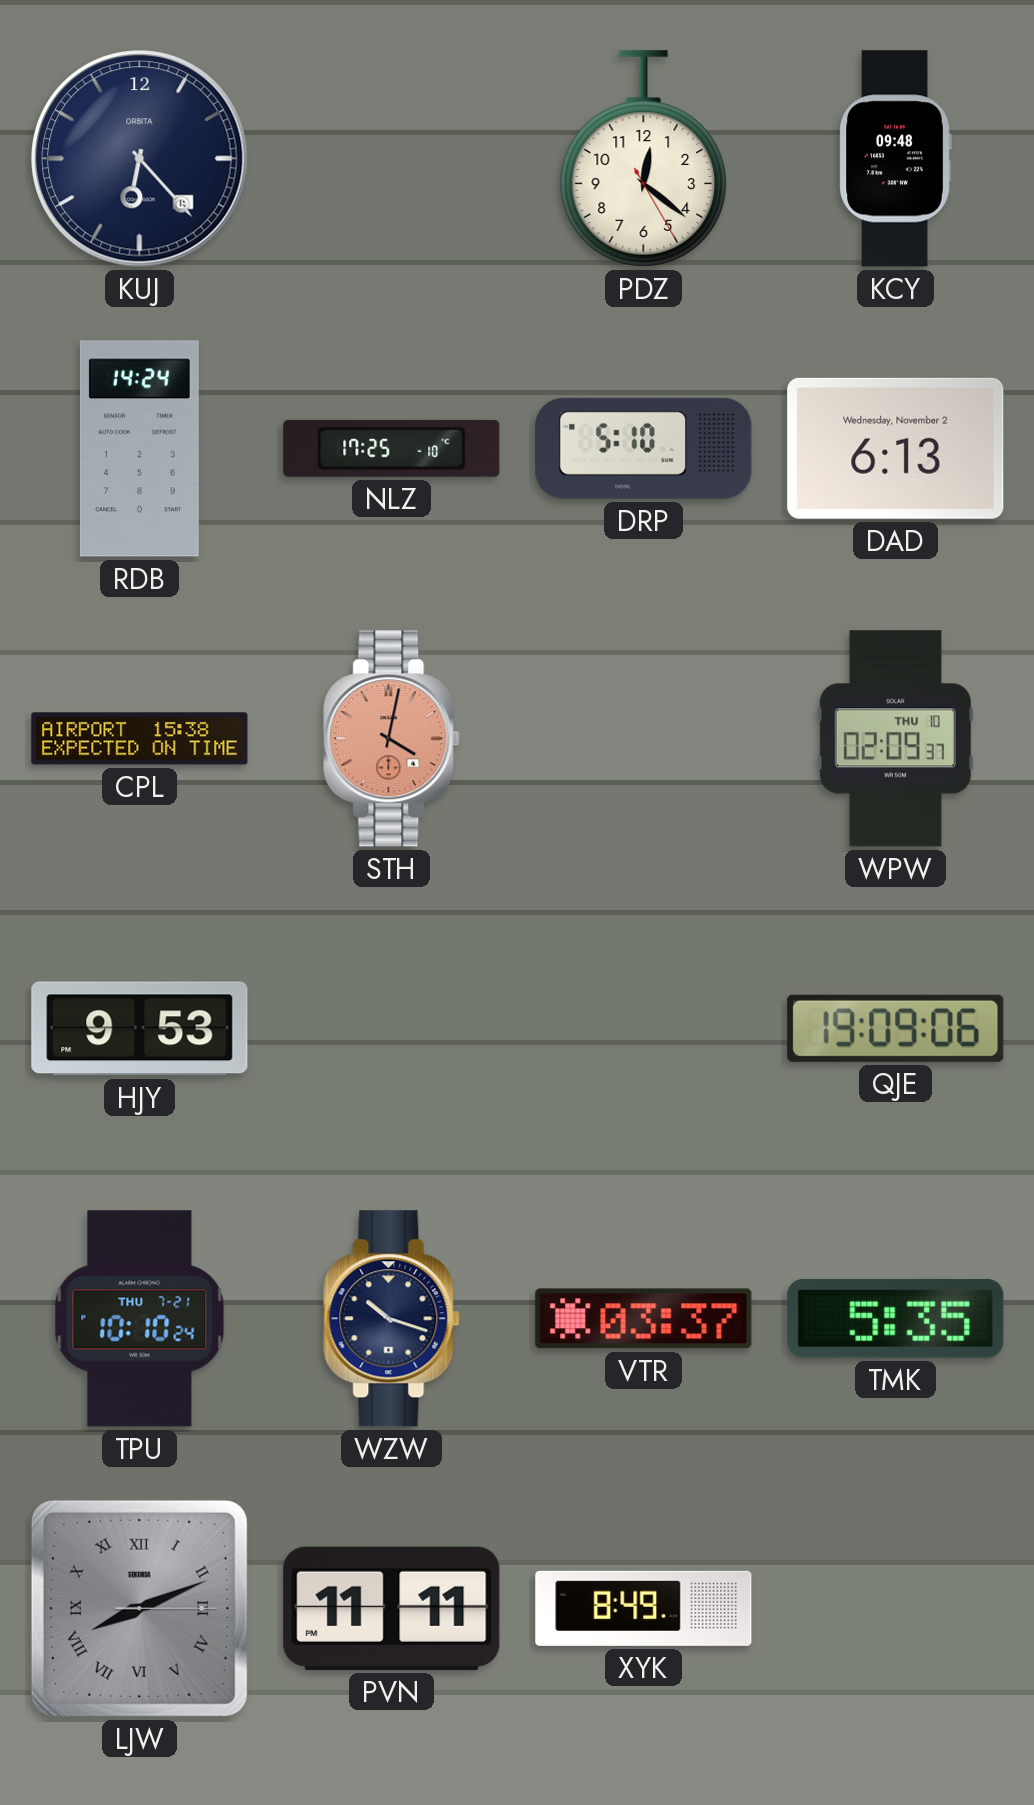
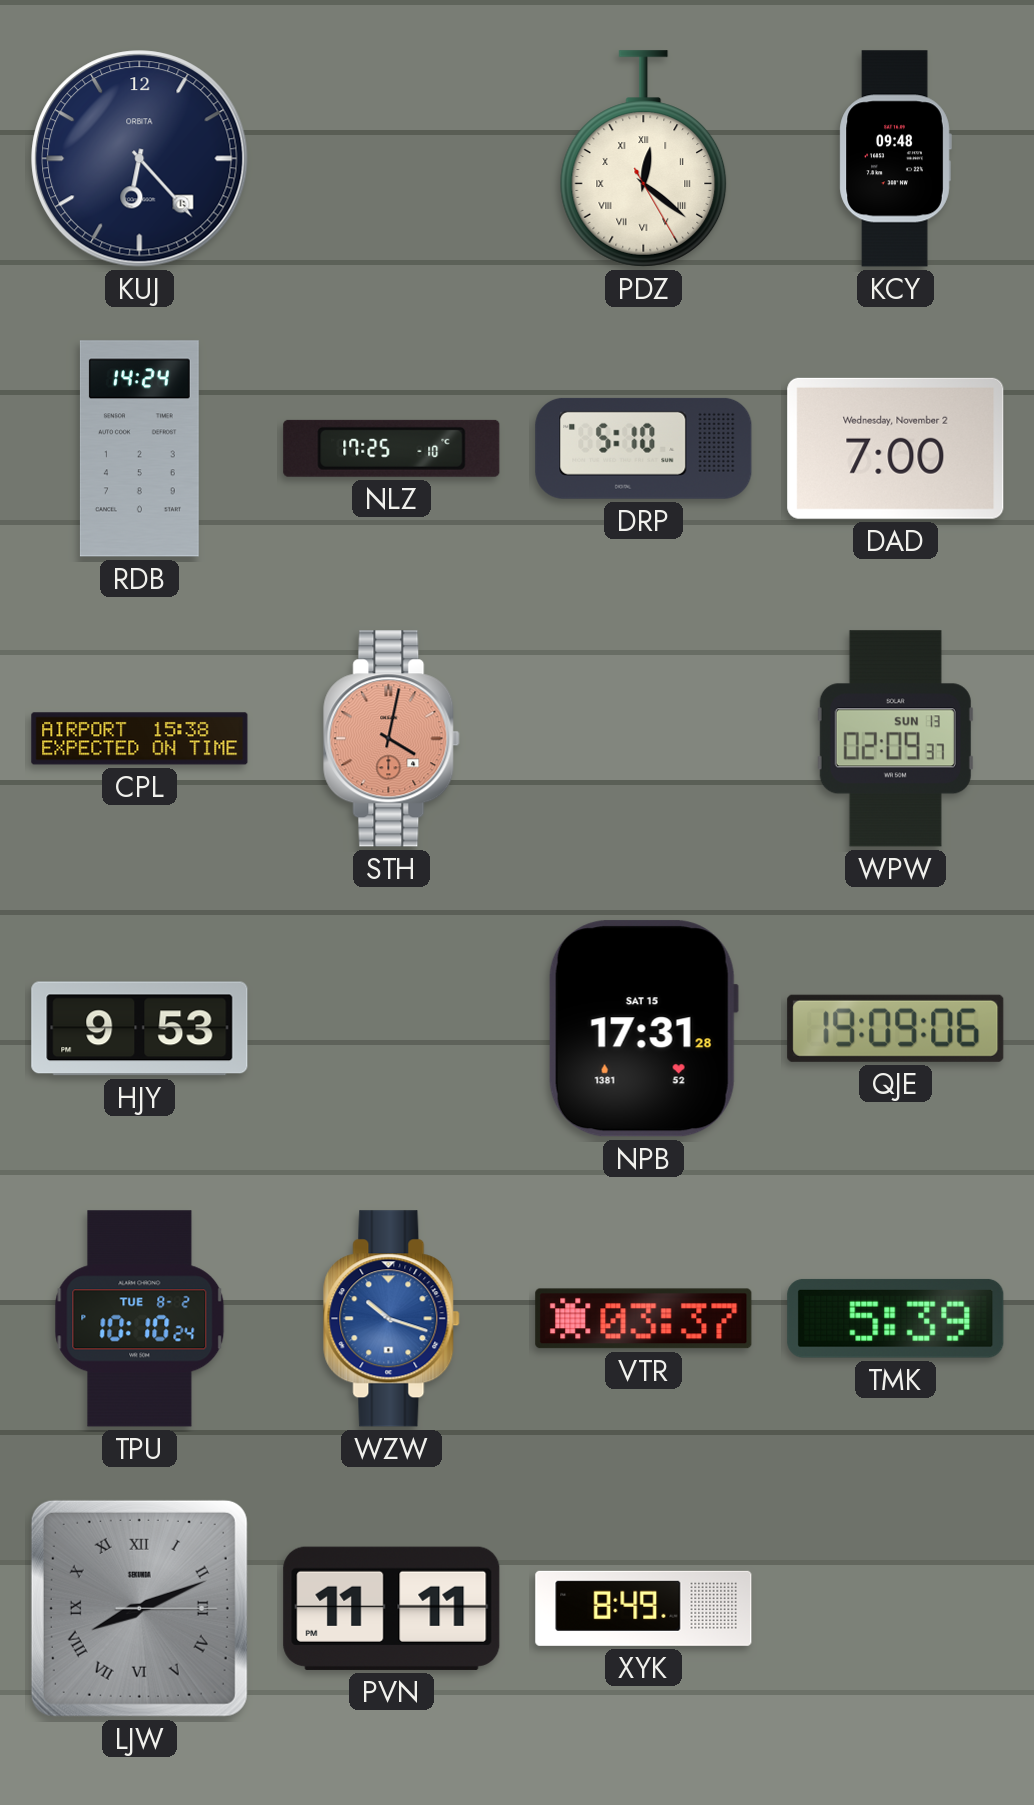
PDZ numerals: Arabic -> Roman
DAD: 6:13 -> 7:00
WPW date: THU 10 -> SUN 13
NPB: none -> 17:31
TPU date: THU 7-21 -> TUE 8-2
WZW dial: navy -> blue
TMK: 5:35 -> 5:39
